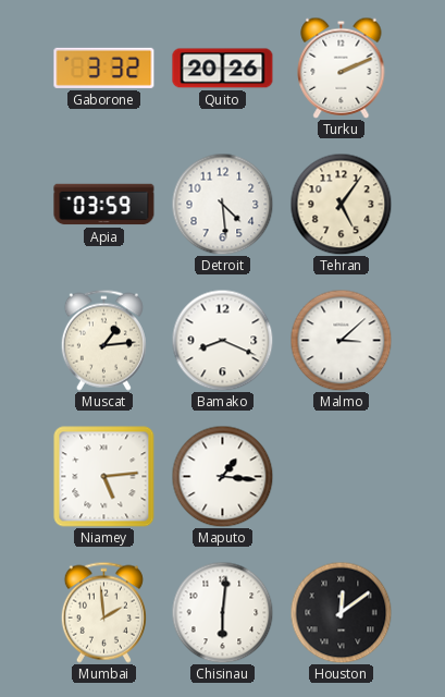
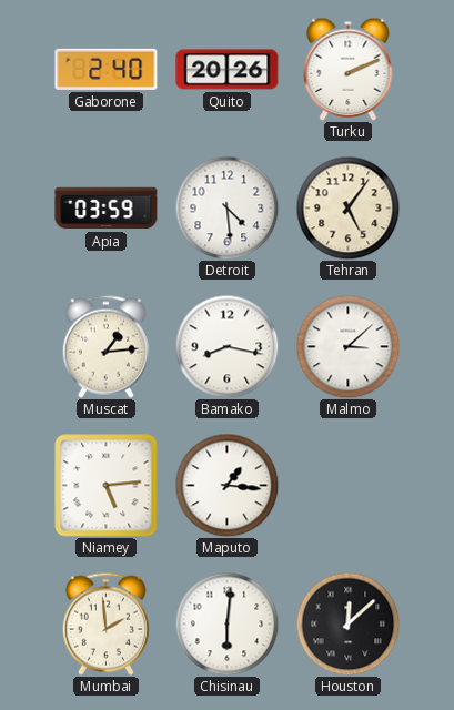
Gaborone: 3:32 -> 2:40
Bamako: 8:19 -> 8:17
Houston: 12:09 -> 12:08
